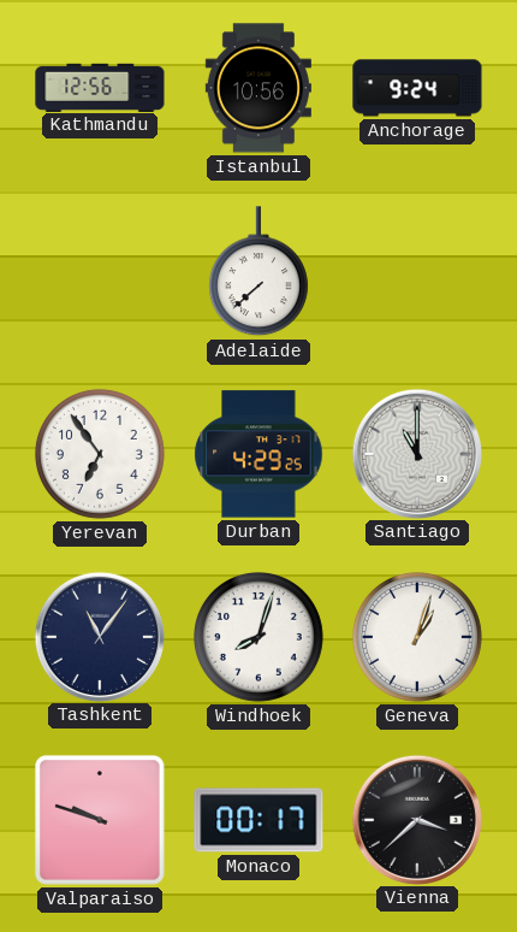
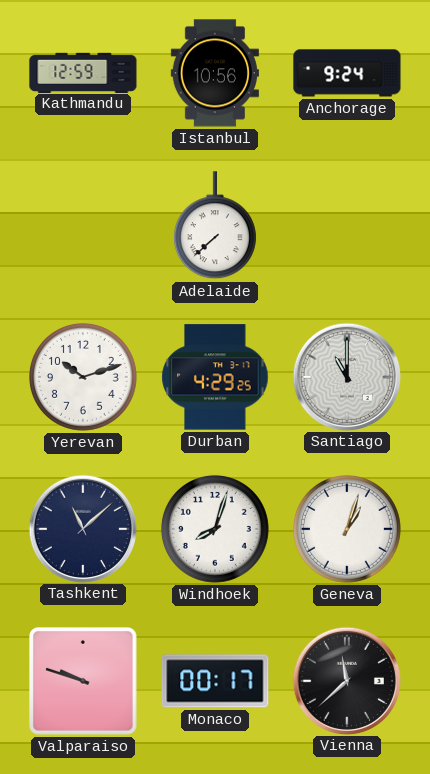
Kathmandu: 12:56 -> 12:59
Yerevan: 6:54 -> 10:12
Tashkent: 11:06 -> 11:08
Vienna: 3:38 -> 11:38
